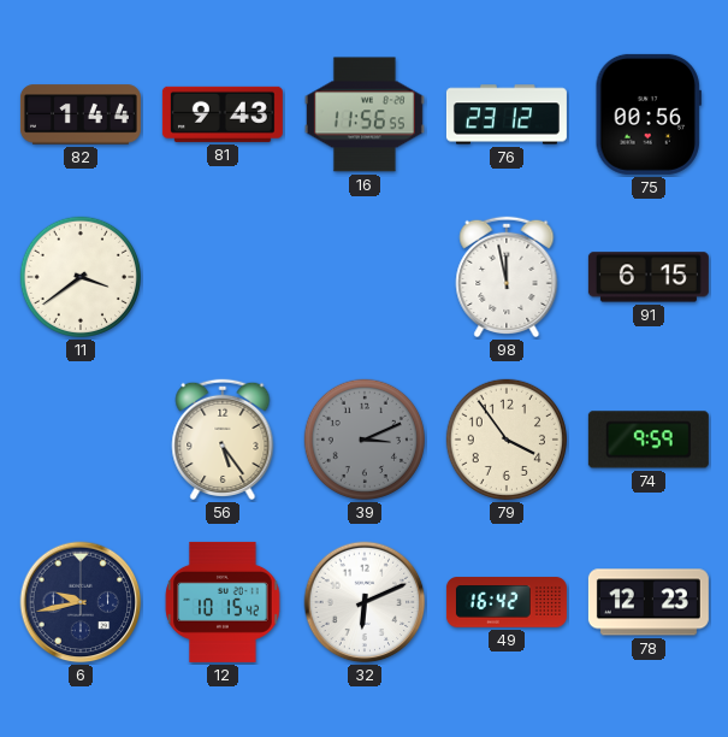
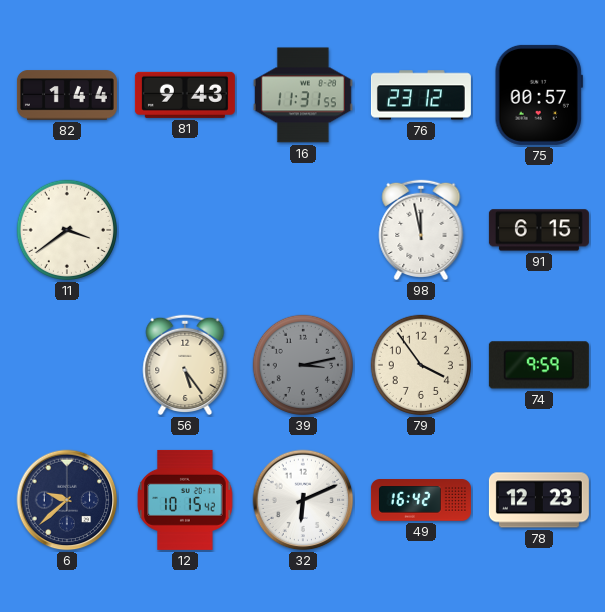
16: 11:56 -> 11:31
75: 00:56 -> 00:57
39: 3:11 -> 3:13
6: 9:43 -> 9:38
